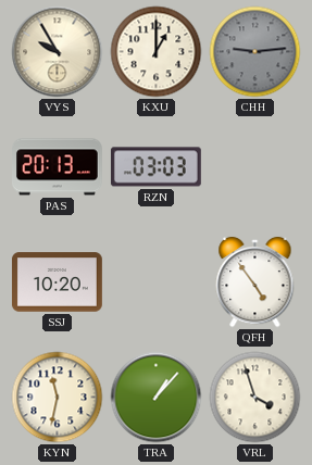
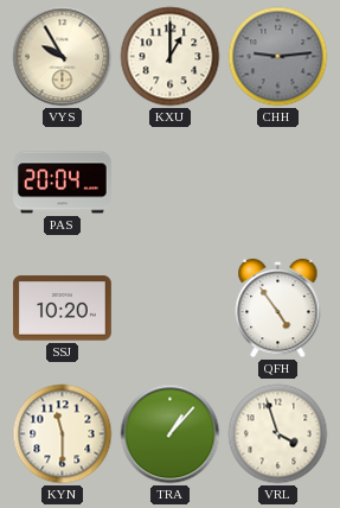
PAS: 20:13 -> 20:04
RZN: 03:03 -> none
KYN: 11:32 -> 11:30
